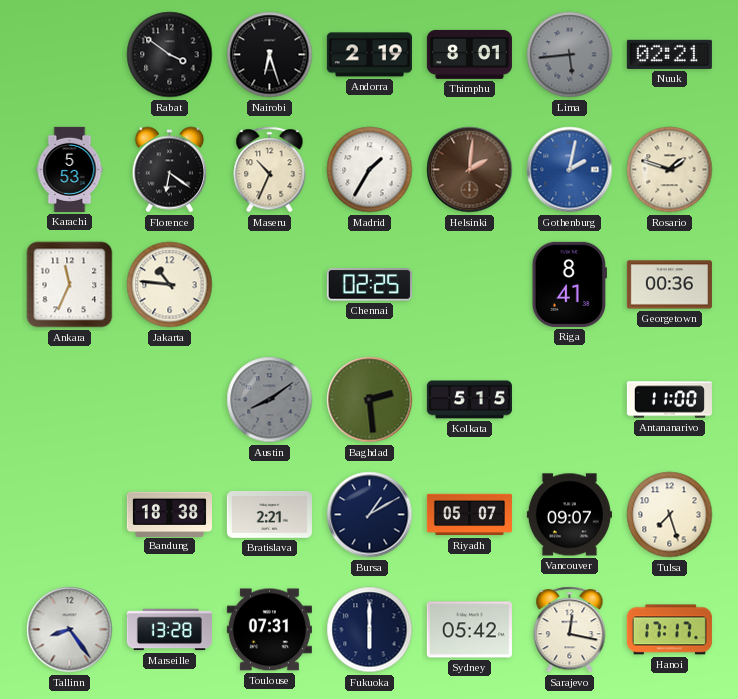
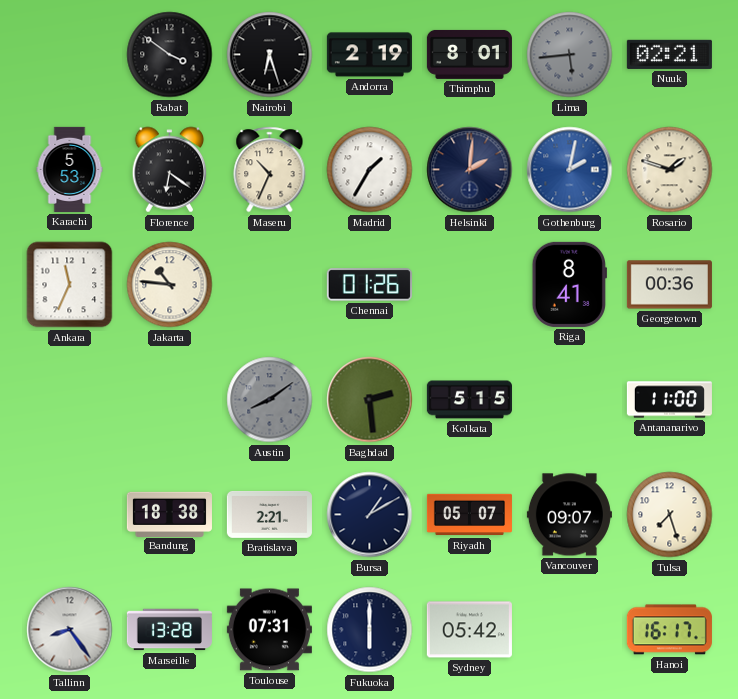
Helsinki dial: brown -> navy
Chennai: 02:25 -> 01:26
Sarajevo: 12:17 -> none
Hanoi: 17:17 -> 16:17
